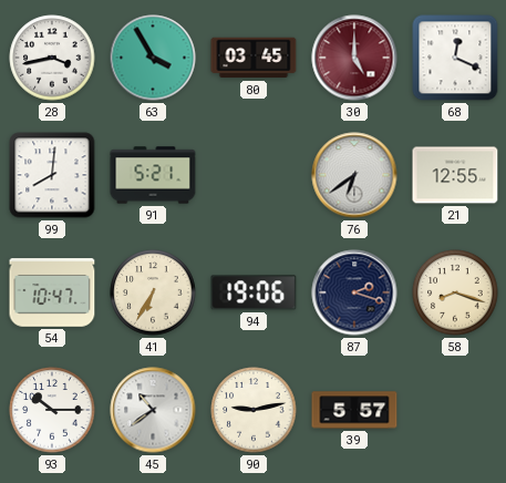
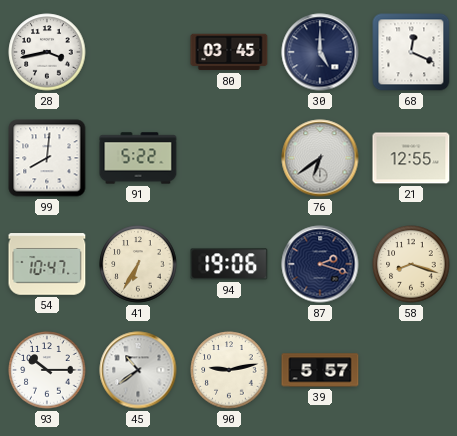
63: 3:55 -> none
30 dial: burgundy -> navy
91: 5:21 -> 5:22
